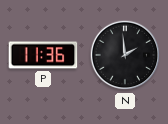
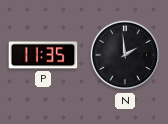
P: 11:36 -> 11:35
